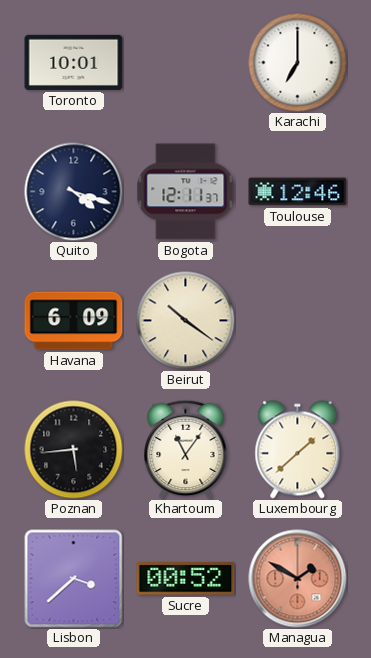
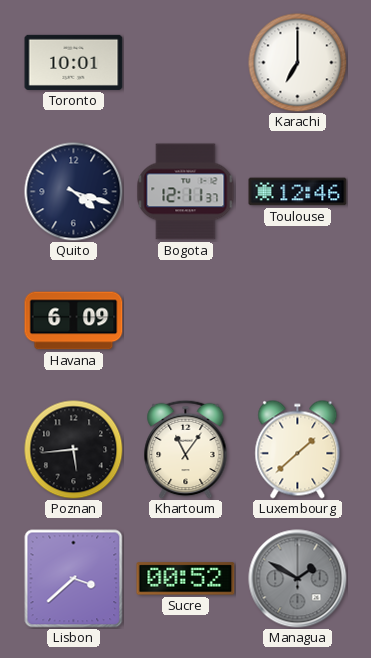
Beirut: 10:21 -> none
Managua dial: salmon -> grey
